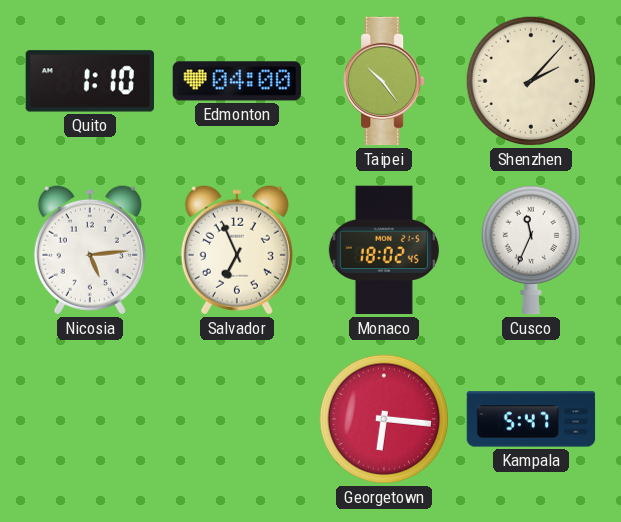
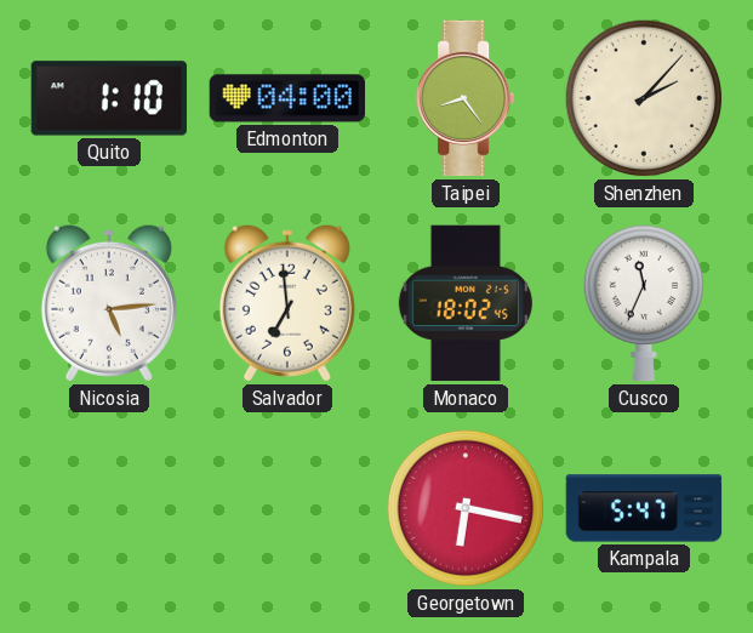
Taipei: 10:24 -> 8:24
Salvador: 6:56 -> 6:59
Georgetown: 6:16 -> 6:17
